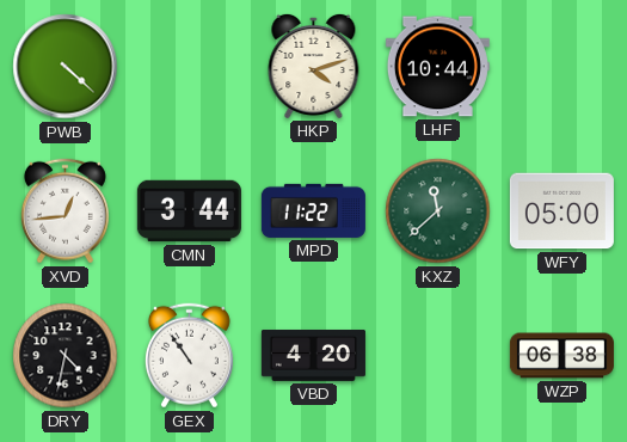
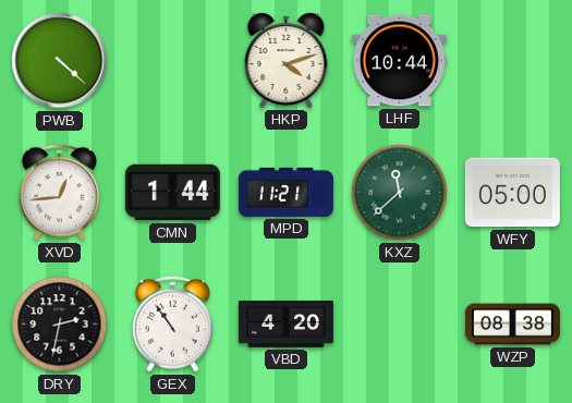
CMN: 3:44 -> 1:44
MPD: 11:22 -> 11:21
DRY: 4:32 -> 2:32
WZP: 06:38 -> 08:38
